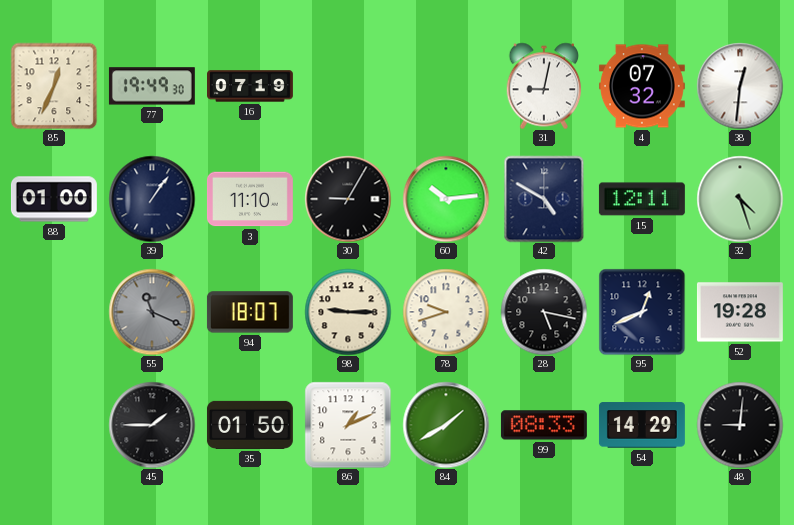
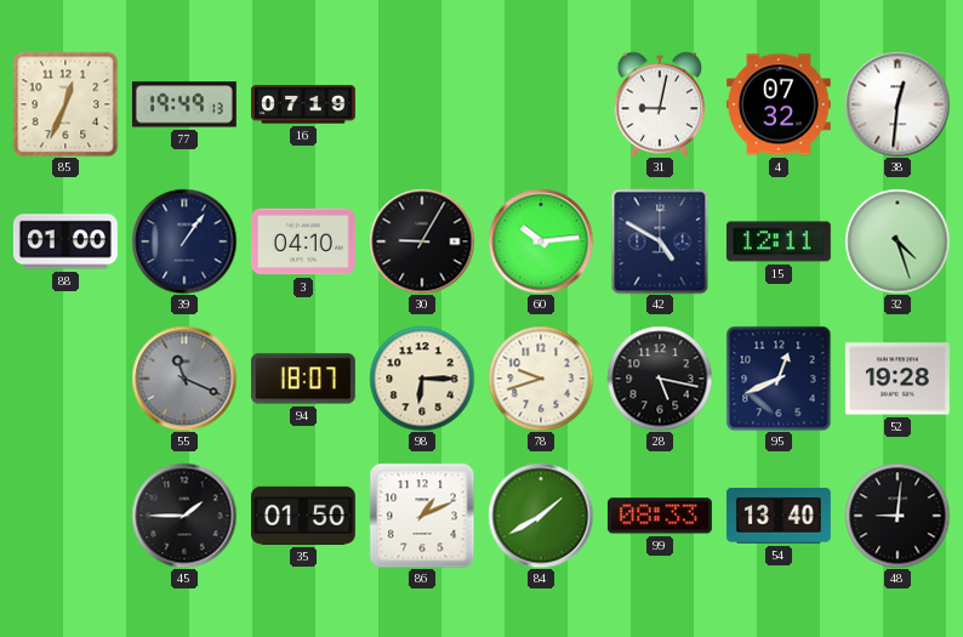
77: 19:49:30 -> 19:49:13
3: 11:10 -> 04:10
98: 9:15 -> 6:15
54: 14:29 -> 13:40
